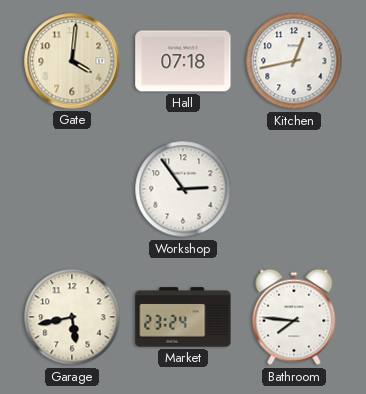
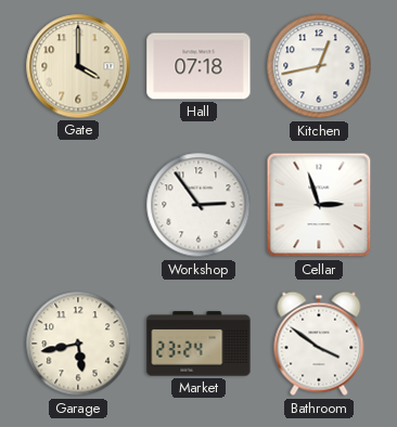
Gate: 4:01 -> 4:00
Cellar: none -> 2:57
Bathroom: 7:46 -> 3:51
